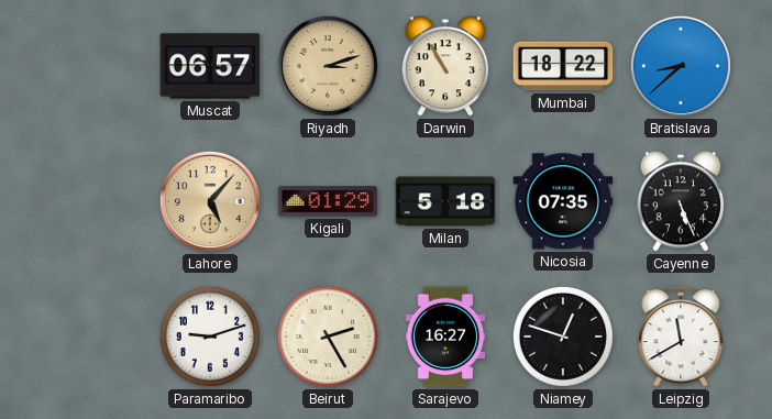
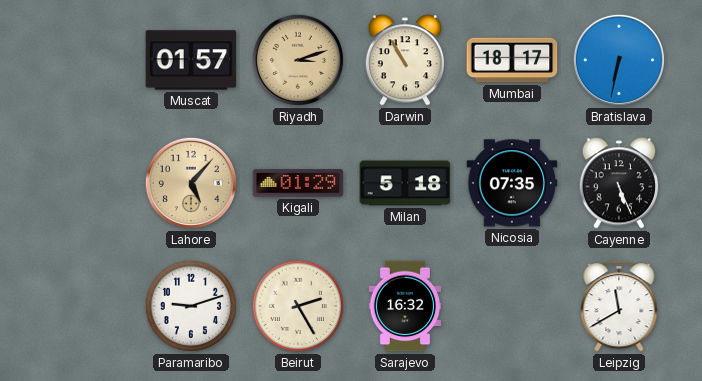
Muscat: 06:57 -> 01:57
Mumbai: 18:22 -> 18:17
Bratislava: 8:38 -> 6:32
Sarajevo: 16:27 -> 16:32
Niamey: 12:48 -> none
